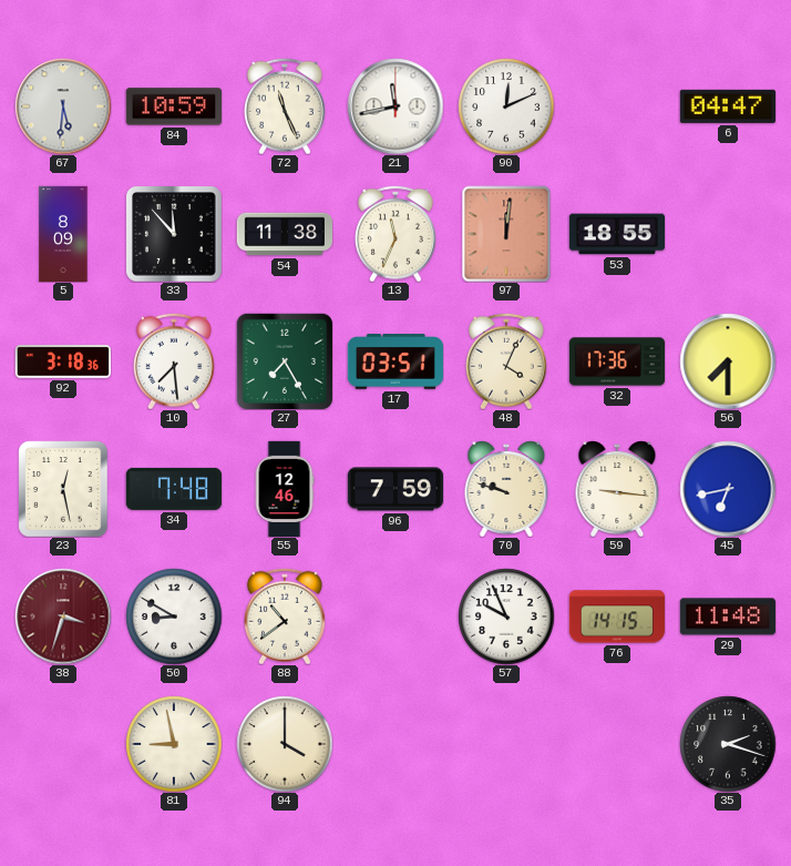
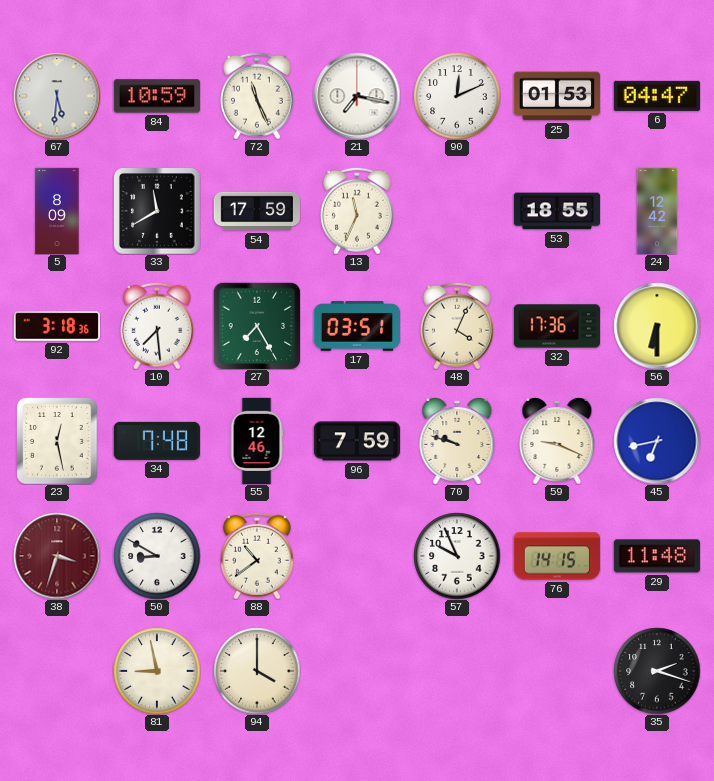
21: 11:43 -> 7:17
25: none -> 01:53
33: 11:53 -> 11:40
54: 11:38 -> 17:59
97: 12:01 -> none
24: none -> 12:42
56: 7:30 -> 6:30
59: 9:16 -> 9:19
